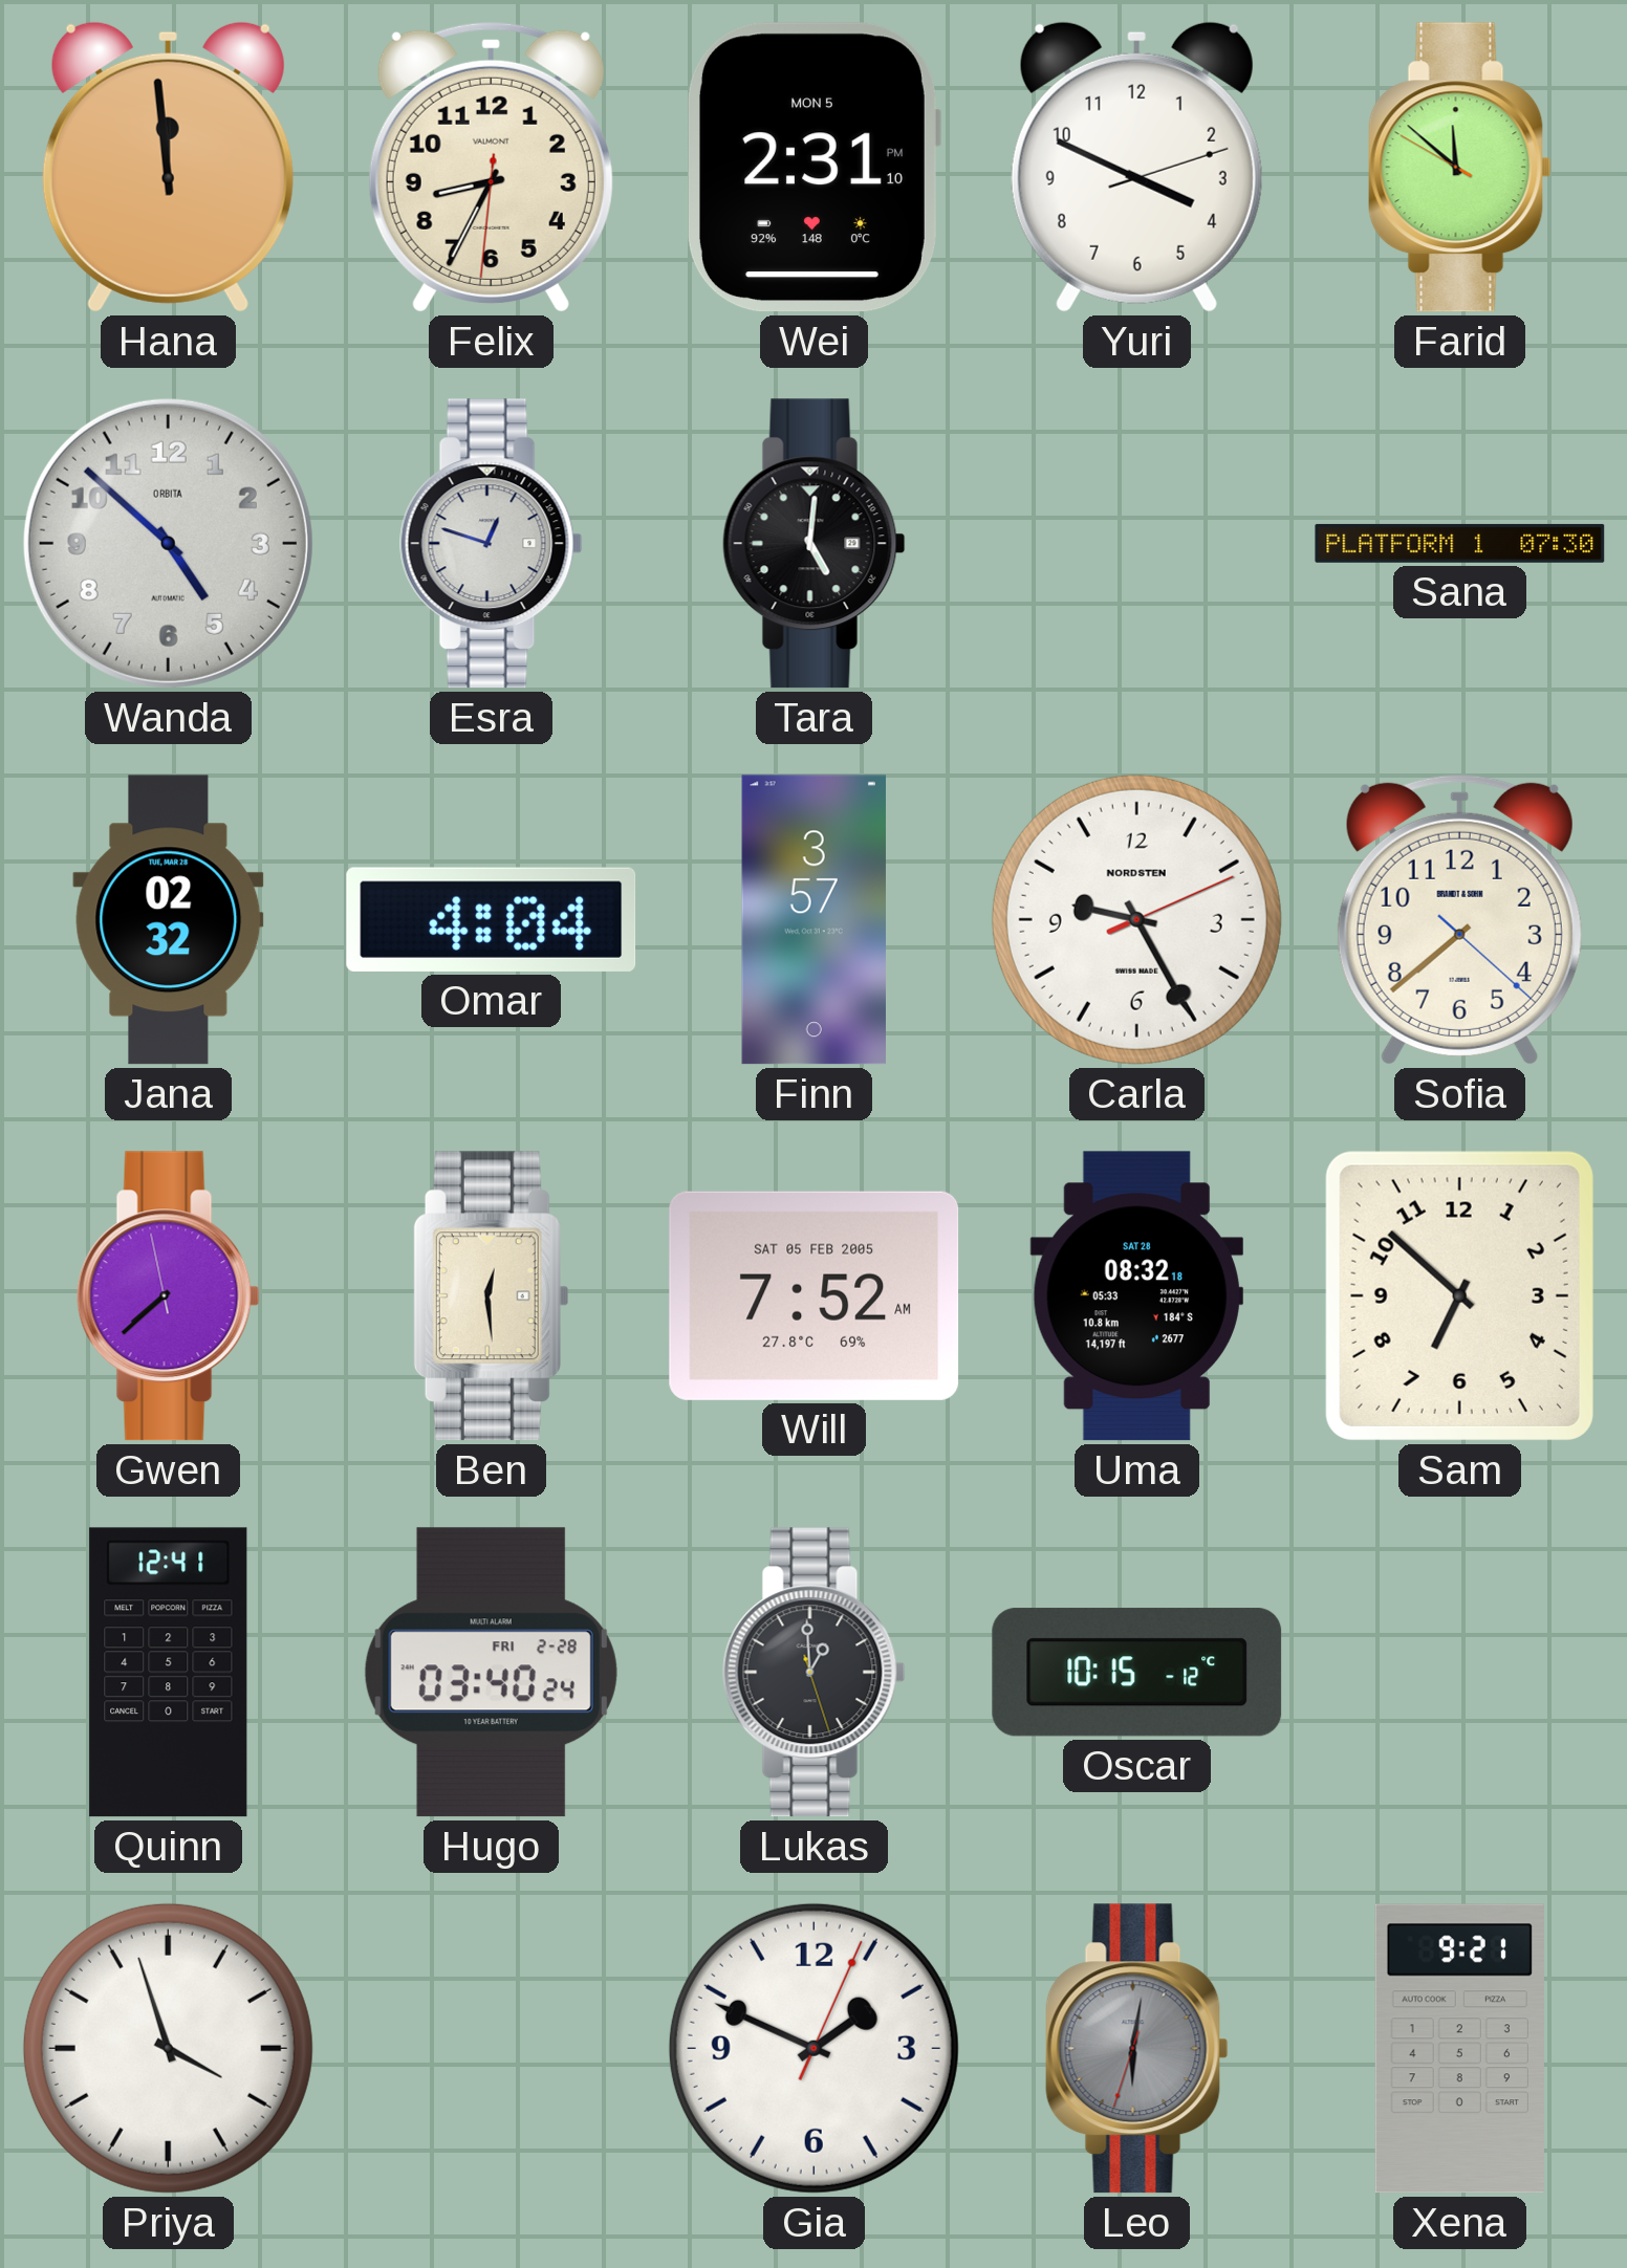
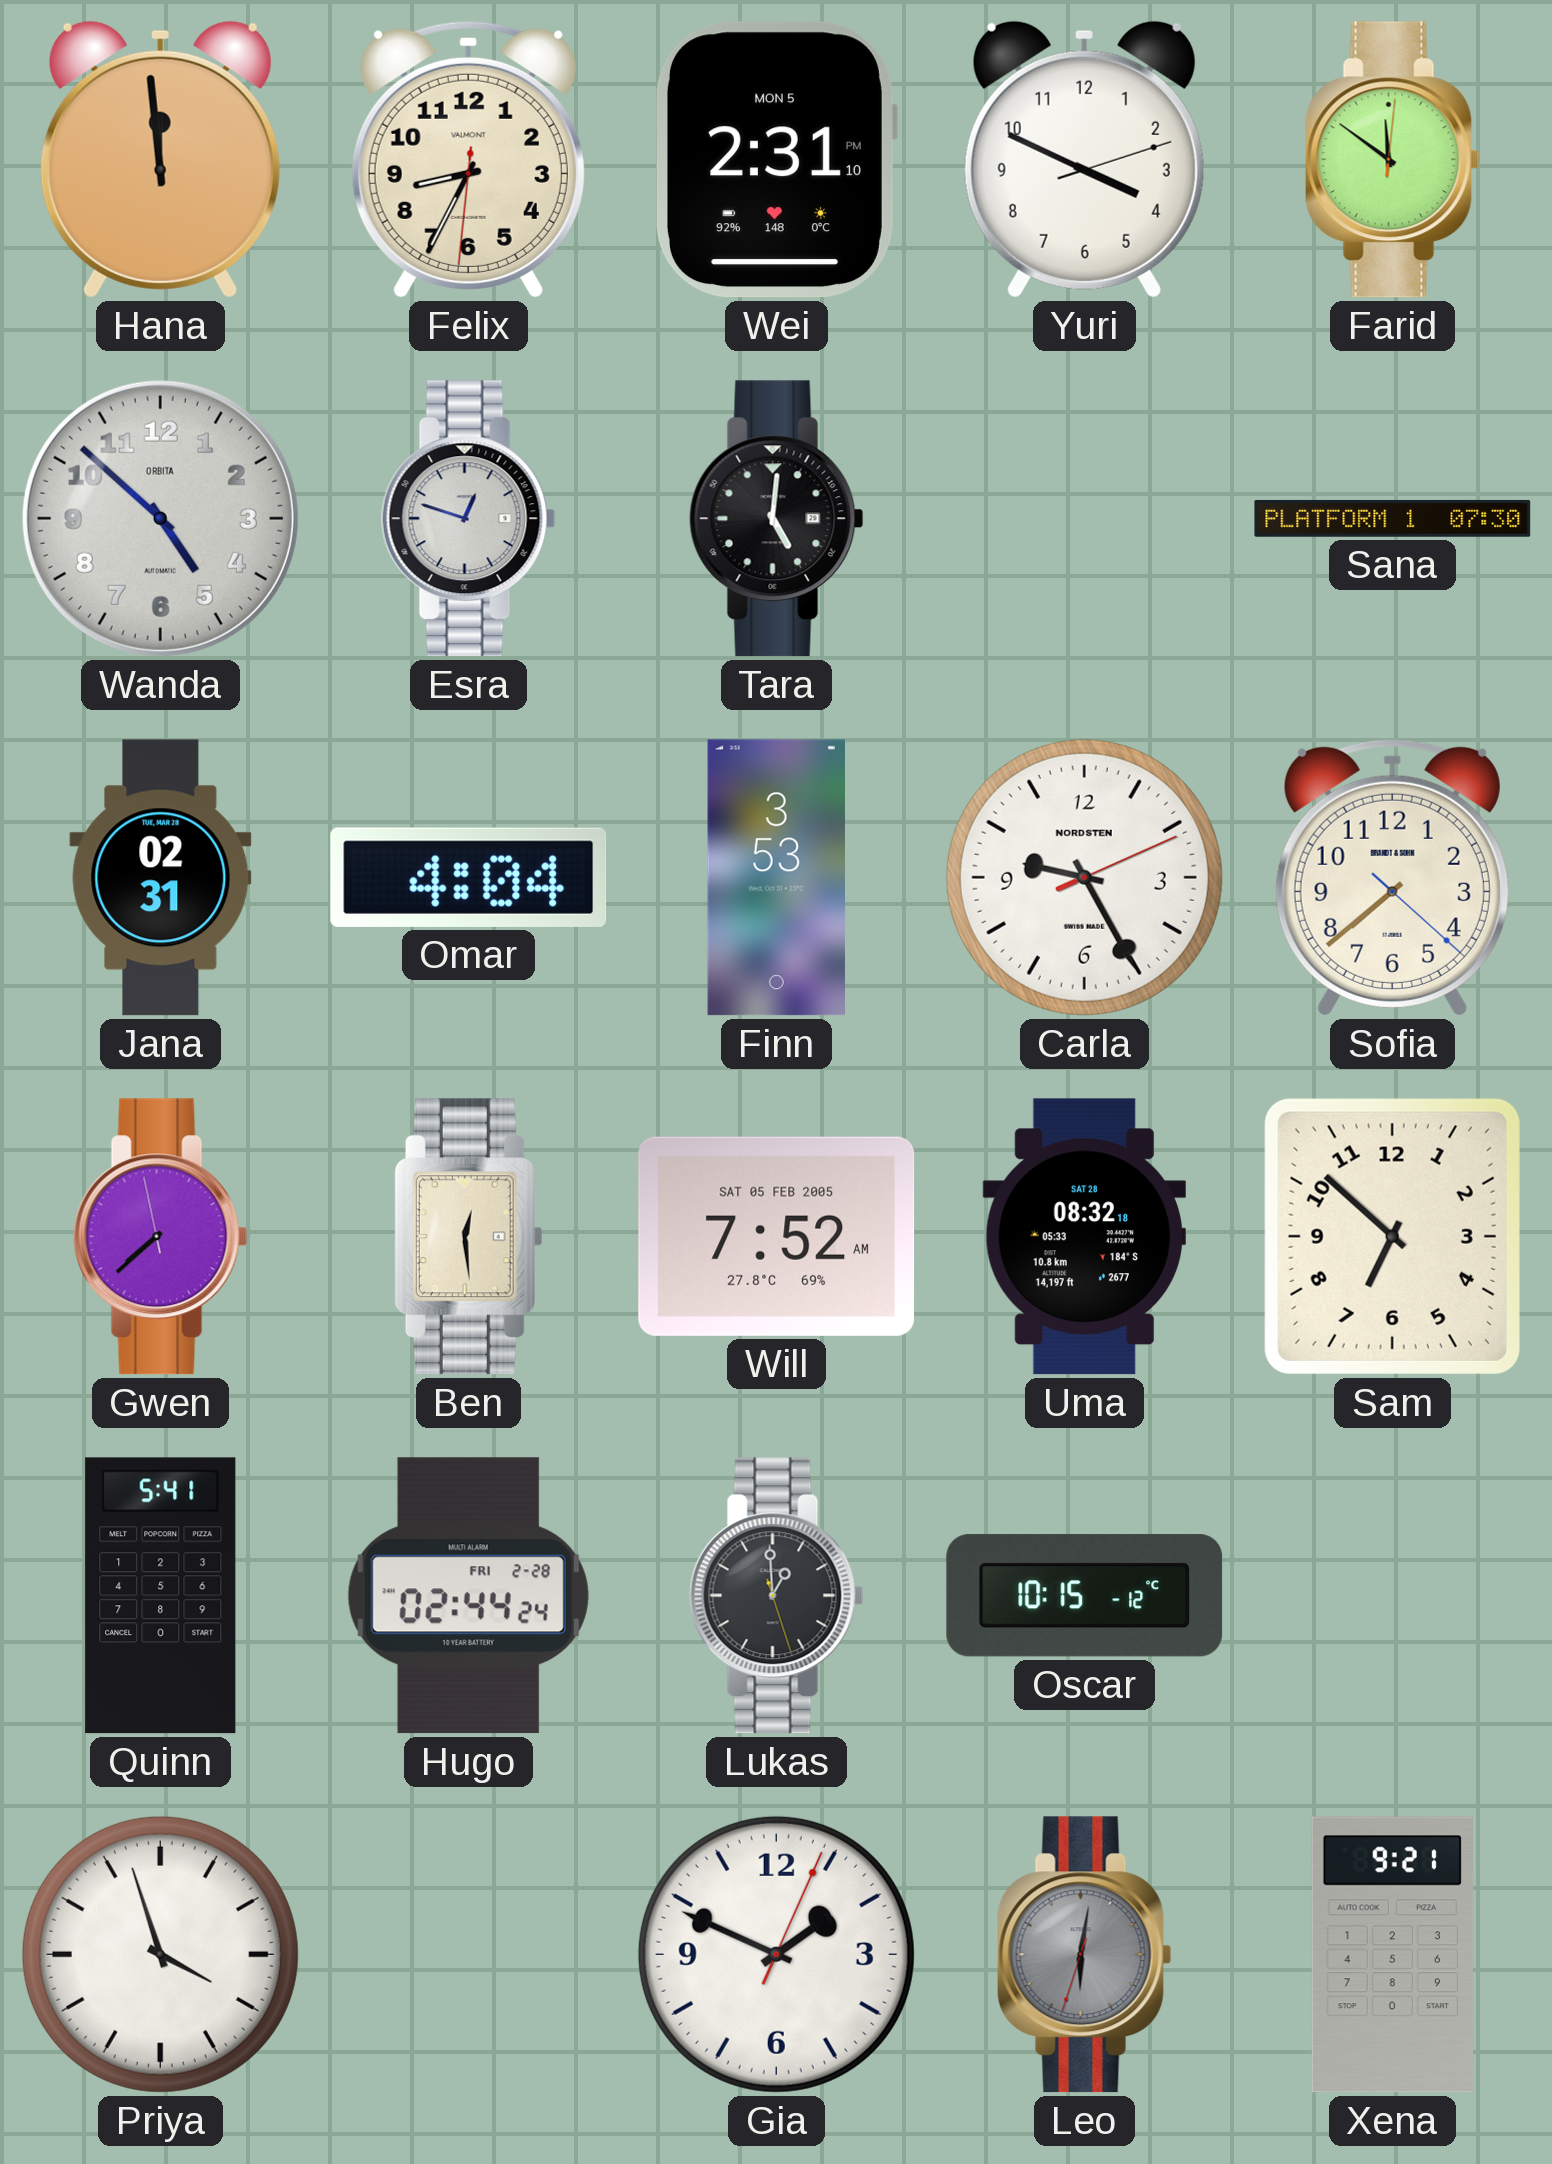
Farid: 11:51:50 -> 11:51:01
Jana: 02:32 -> 02:31
Finn: 3:57 -> 3:53
Quinn: 12:41 -> 5:41
Hugo: 03:40 -> 02:44
